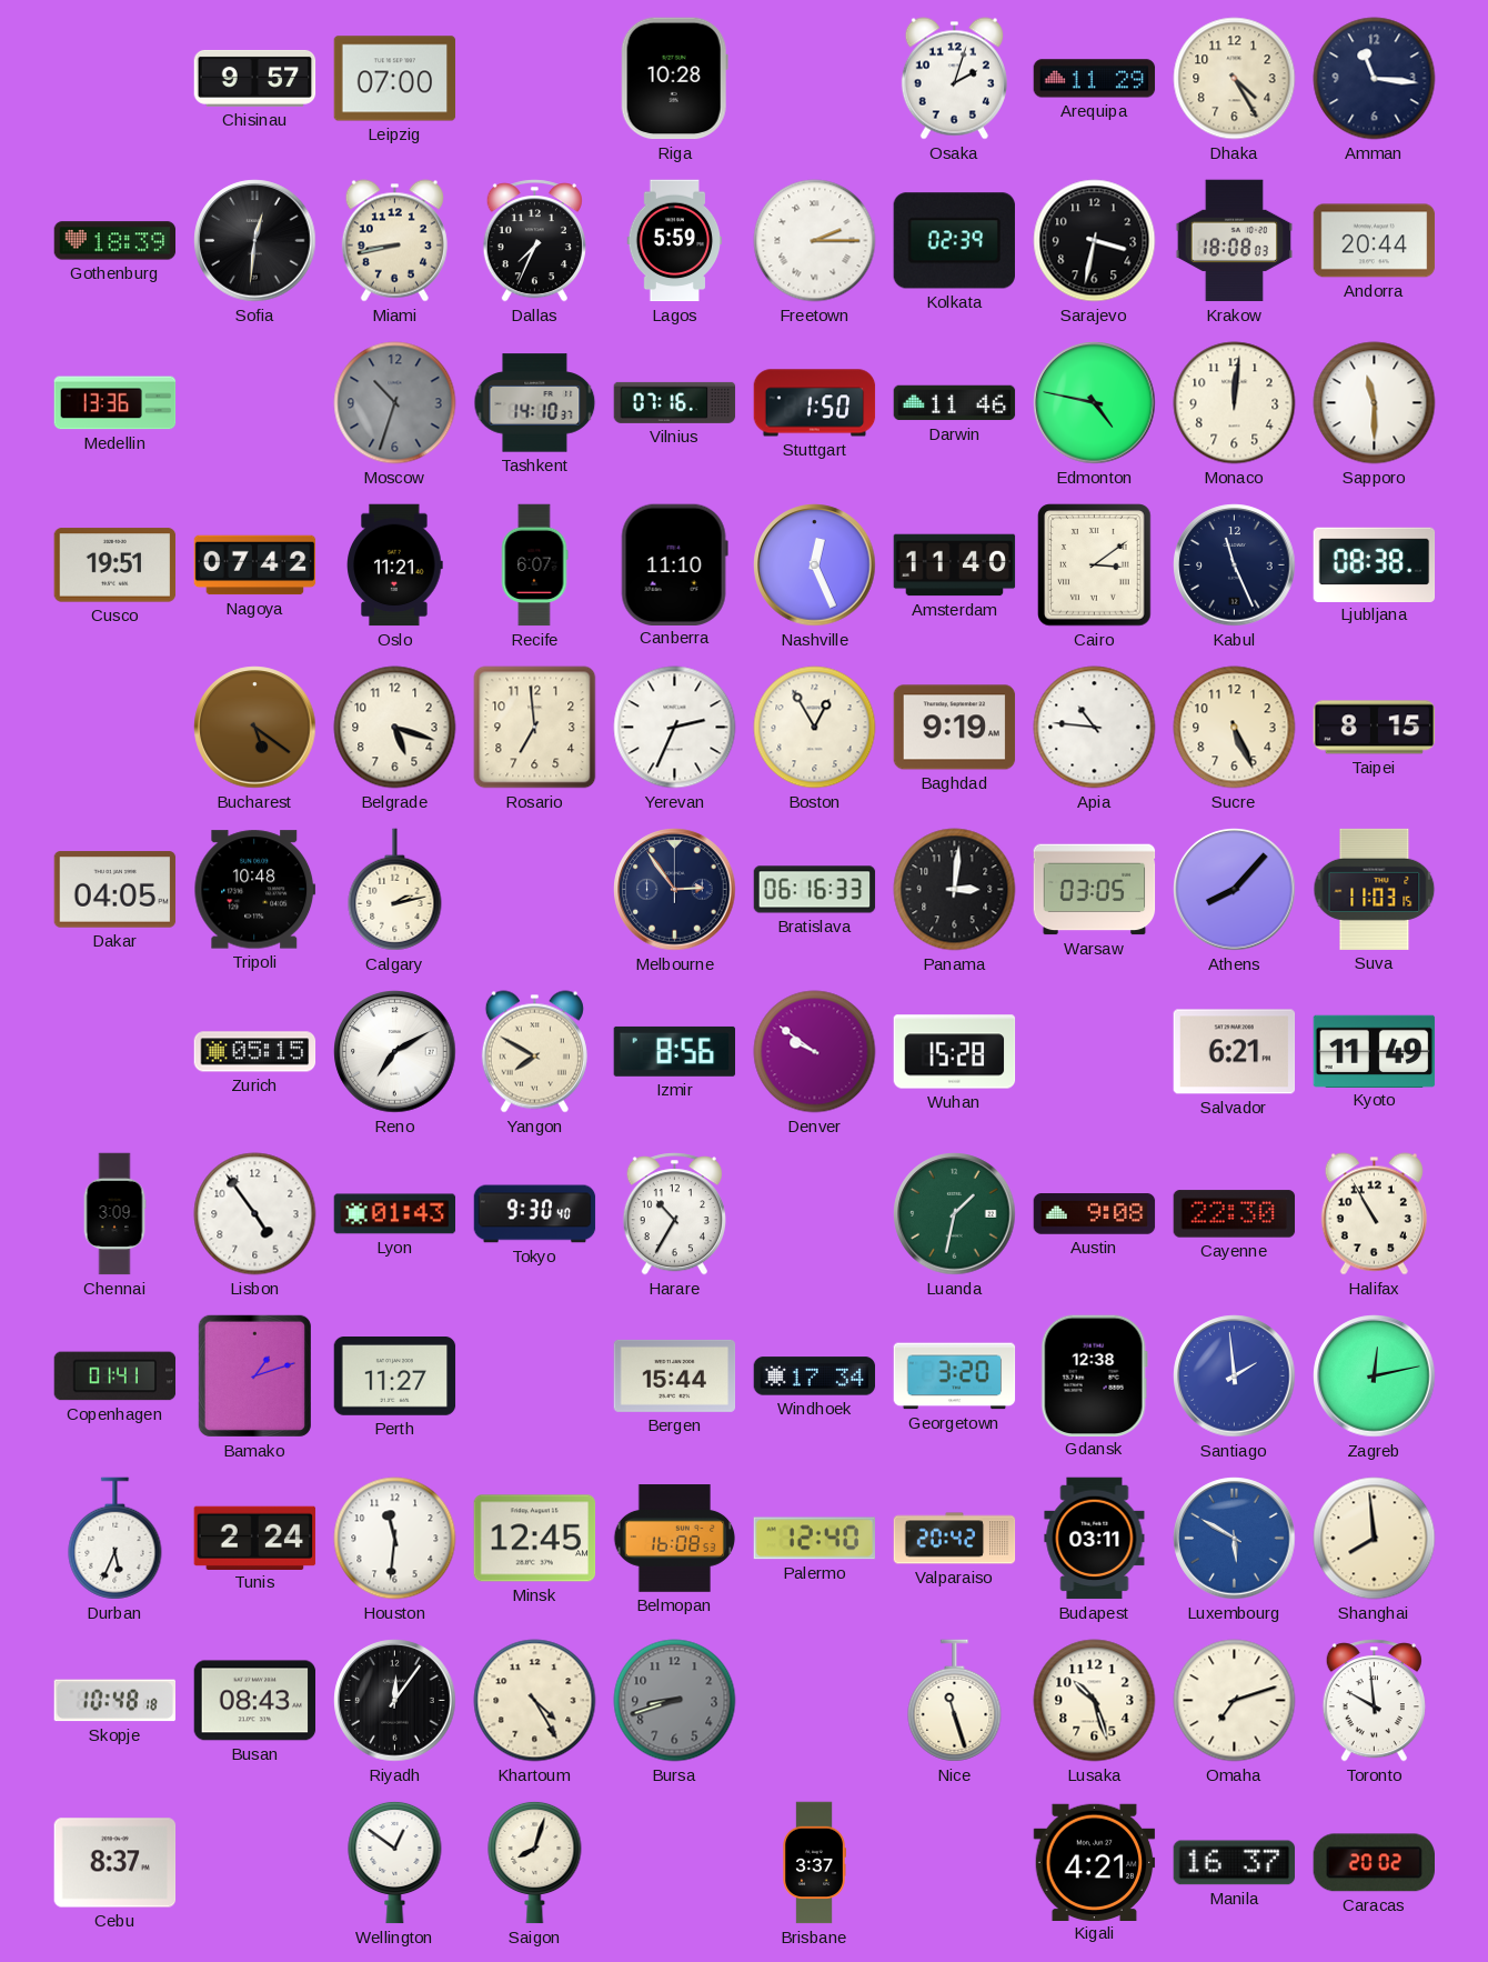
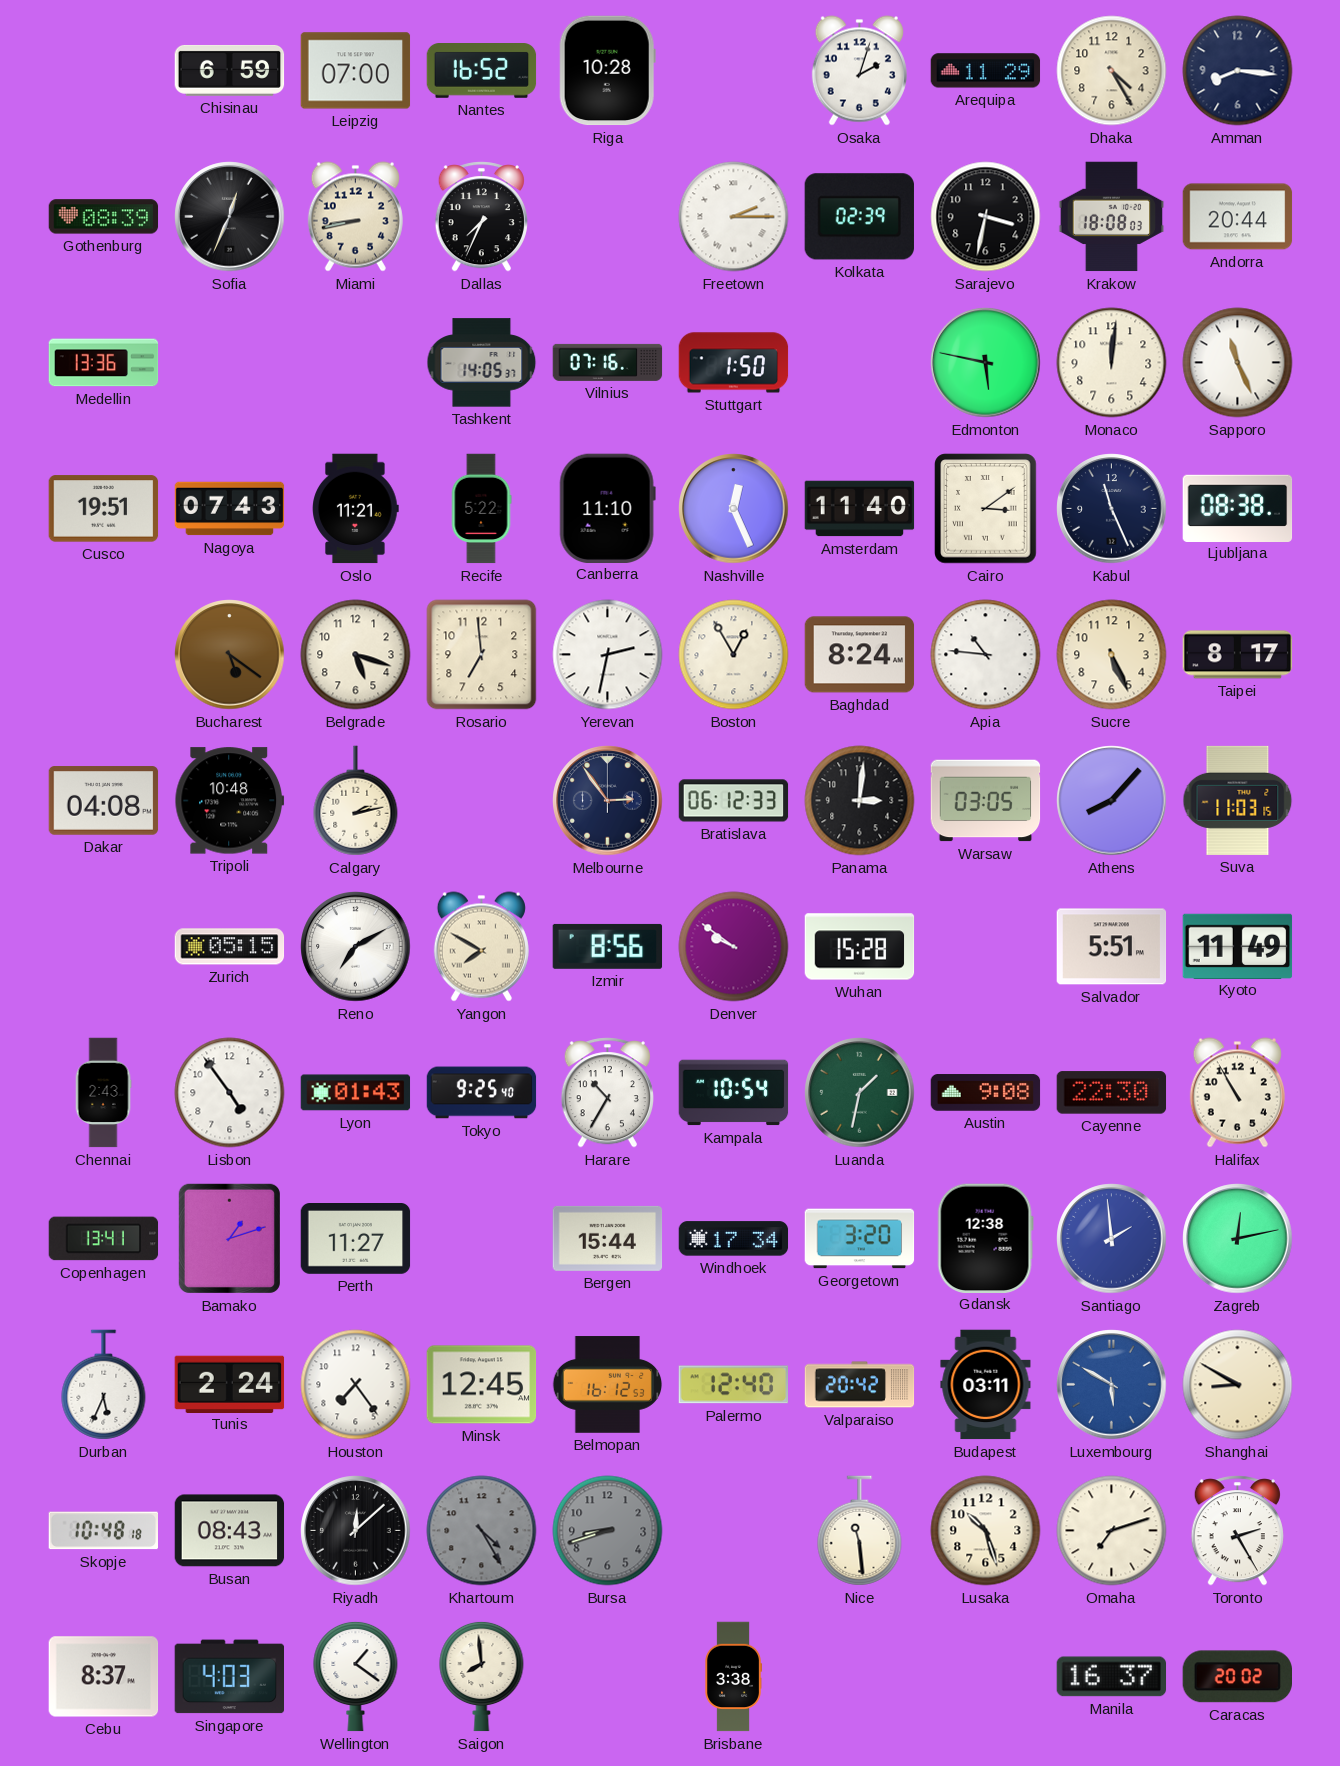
Chisinau: 9:57 -> 6:59
Nantes: none -> 16:52
Amman: 11:16 -> 8:16
Gothenburg: 18:39 -> 08:39
Sofia: 12:31 -> 12:34
Lagos: 5:59 -> none
Moscow: 10:33 -> none
Tashkent: 14:10 -> 14:05
Darwin: 11:46 -> none
Edmonton: 4:47 -> 5:47
Sapporo: 11:30 -> 11:26
Nagoya: 07:42 -> 07:43
Recife: 6:07 -> 5:22
Yerevan: 2:34 -> 2:32
Baghdad: 9:19 -> 8:24
Taipei: 8:15 -> 8:17
Dakar: 04:05 -> 04:08
Bratislava: 06:16 -> 06:12
Salvador: 6:21 -> 5:51
Chennai: 3:09 -> 2:43
Tokyo: 9:30 -> 9:25
Kampala: none -> 10:54
Copenhagen: 01:41 -> 13:41
Houston: 11:31 -> 7:24
Belmopan: 16:08 -> 16:12
Shanghai: 7:59 -> 8:50
Riyadh: 12:06 -> 12:08
Khartoum dial: cream -> grey
Nice: 11:27 -> 11:29
Toronto: 9:59 -> 2:25
Singapore: none -> 4:03
Wellington: 12:51 -> 1:21
Saigon: 8:03 -> 7:59
Brisbane: 3:37 -> 3:38
Kigali: 4:21 -> none
